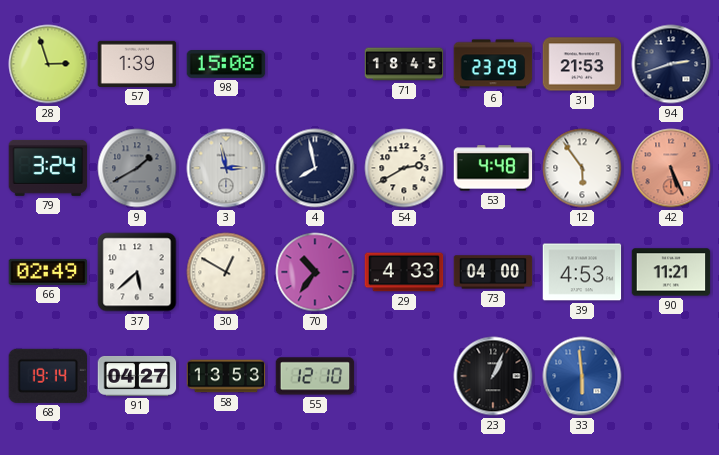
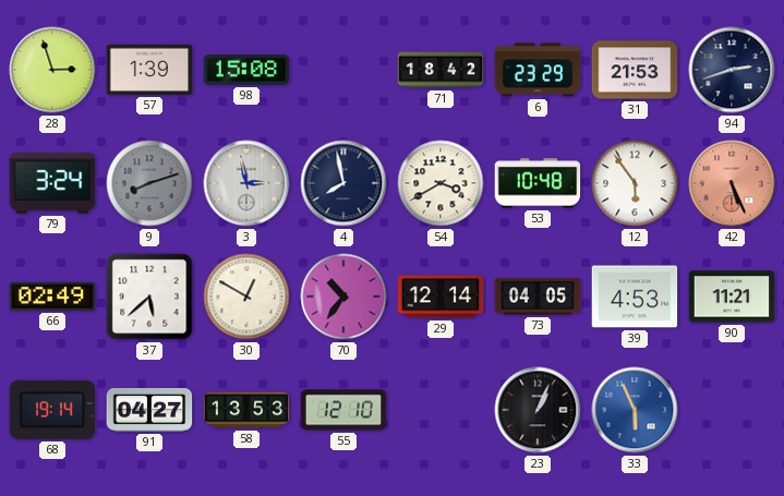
71: 18:45 -> 18:42
9: 1:40 -> 8:12
54: 2:40 -> 3:40
53: 4:48 -> 10:48
29: 4:33 -> 12:14
73: 04:00 -> 04:05
33: 5:59 -> 5:56
